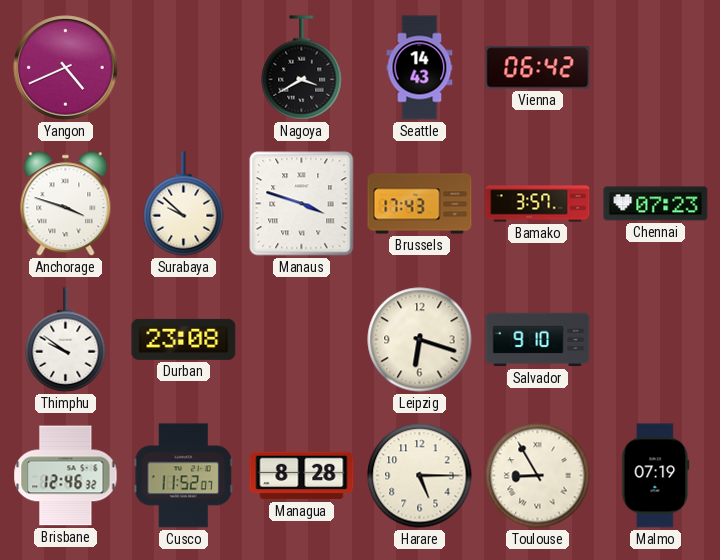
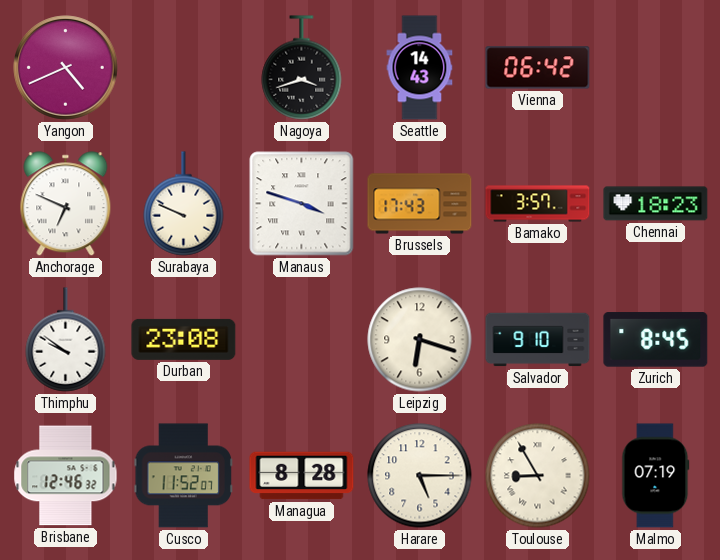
Nagoya: 3:40 -> 3:42
Anchorage: 3:48 -> 6:49
Surabaya: 9:52 -> 9:49
Chennai: 07:23 -> 18:23
Zurich: none -> 8:45
